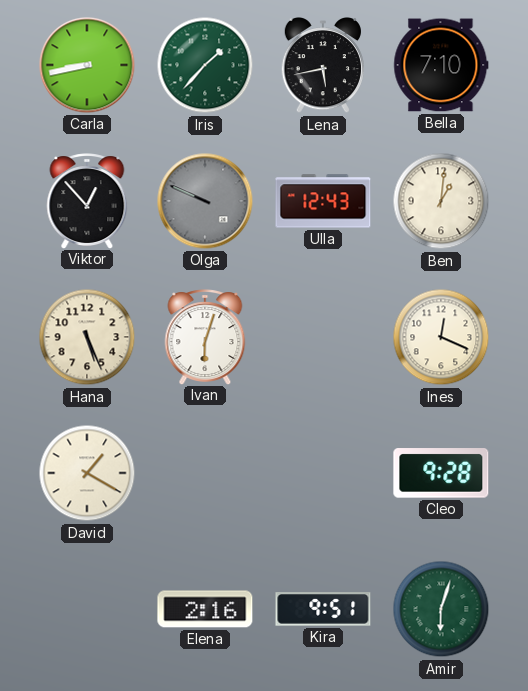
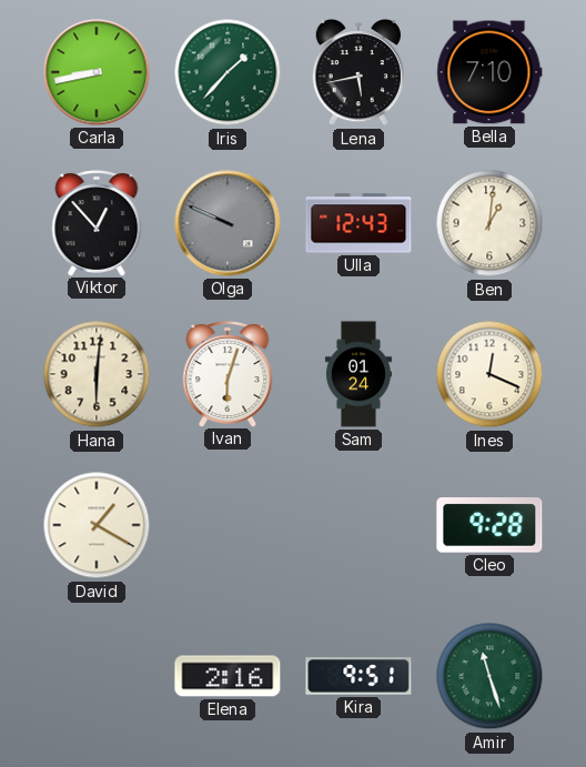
Hana: 5:26 -> 6:01
Sam: none -> 01:24
Amir: 6:03 -> 11:27
